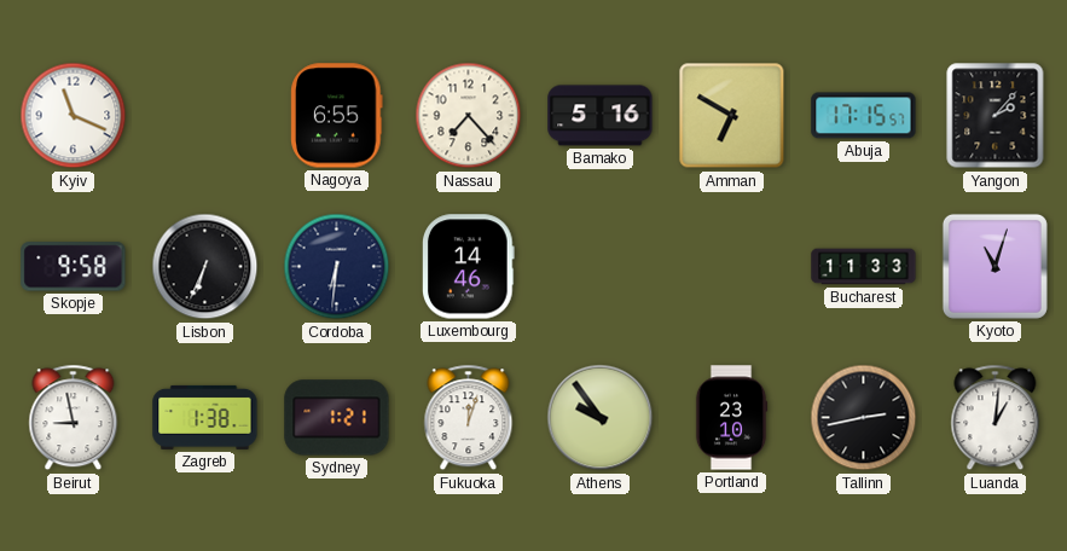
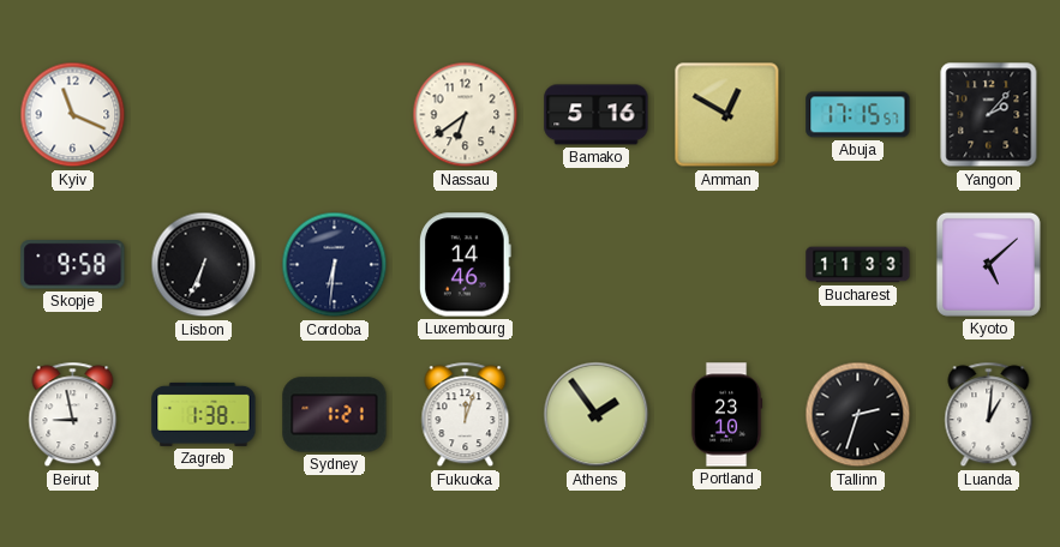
Nagoya: 6:55 -> none
Nassau: 7:23 -> 6:39
Amman: 6:50 -> 12:50
Kyoto: 11:03 -> 5:08
Athens: 9:54 -> 1:54
Tallinn: 2:43 -> 2:33
